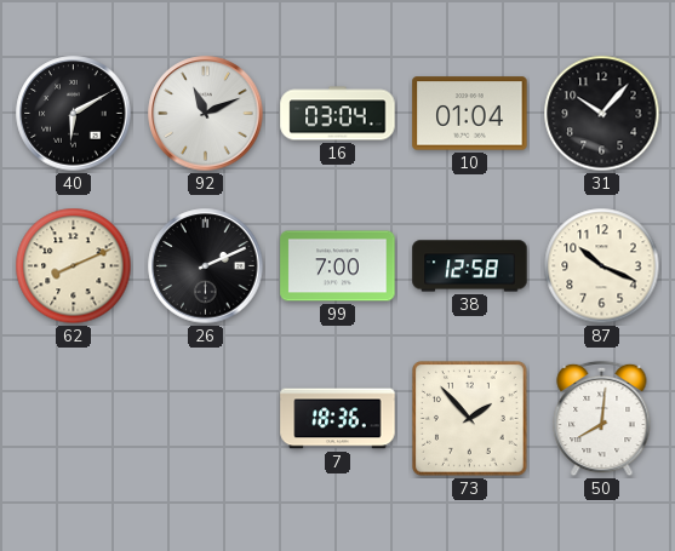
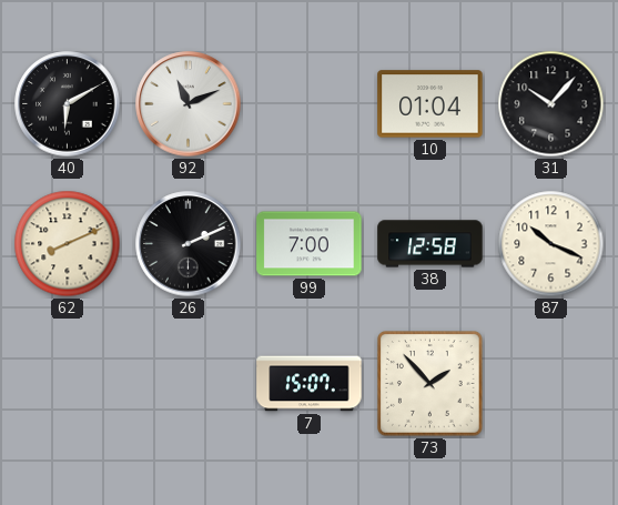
16: 03:04 -> none
7: 18:36 -> 15:07
50: 8:01 -> none
